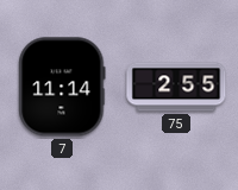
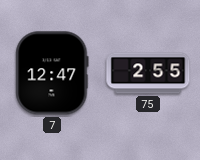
7: 11:14 -> 12:47
